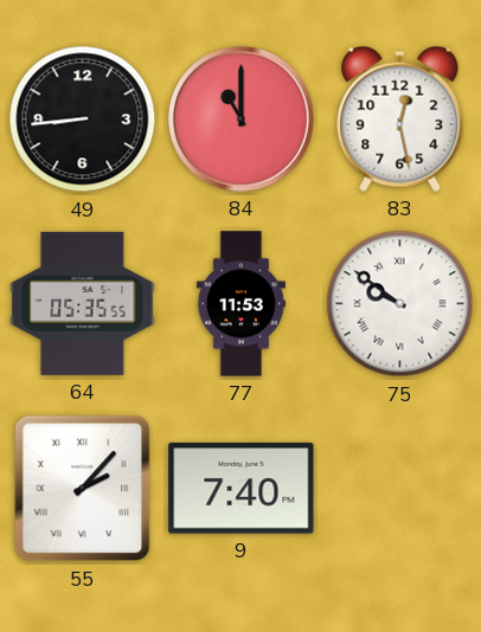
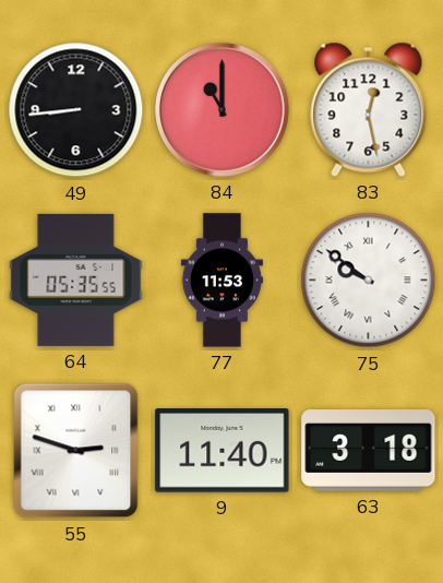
55: 2:07 -> 2:48
9: 7:40 -> 11:40
63: none -> 3:18
